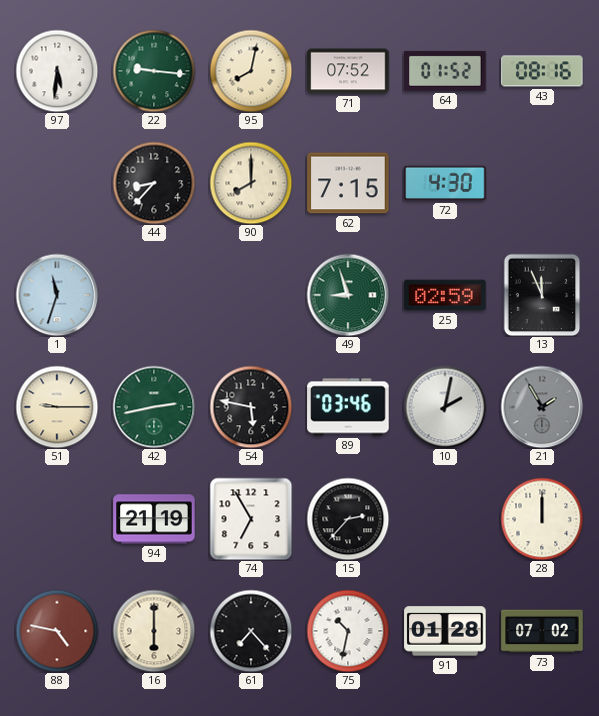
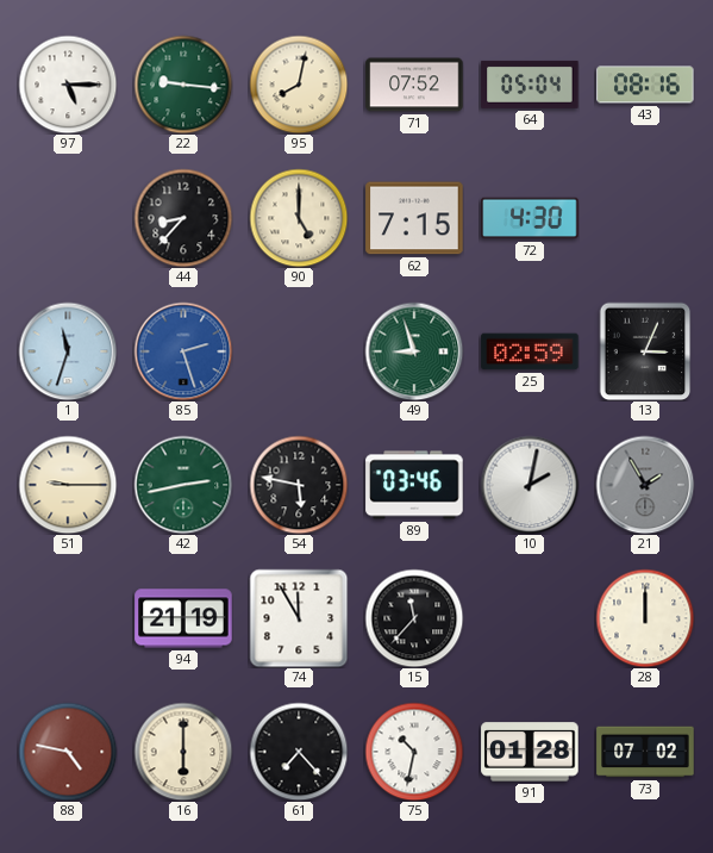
97: 5:31 -> 5:15
64: 01:52 -> 05:04
90: 8:00 -> 5:00
85: none -> 2:27
13: 11:56 -> 3:04
74: 6:55 -> 11:55
15: 2:37 -> 11:37
